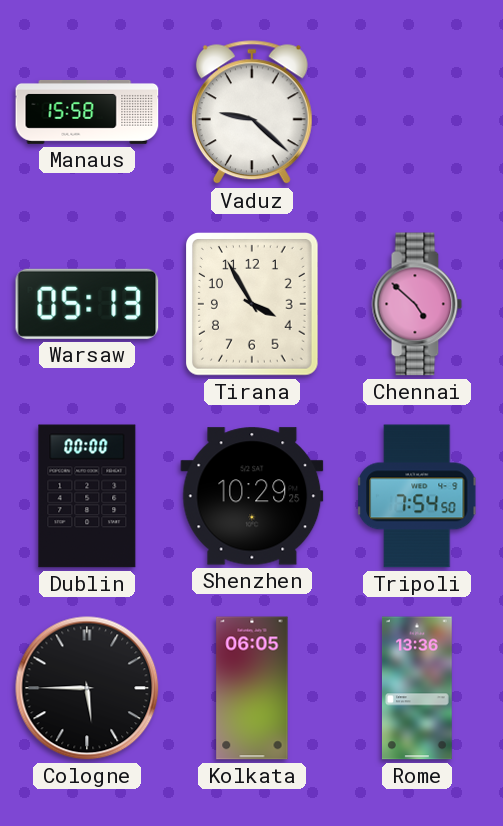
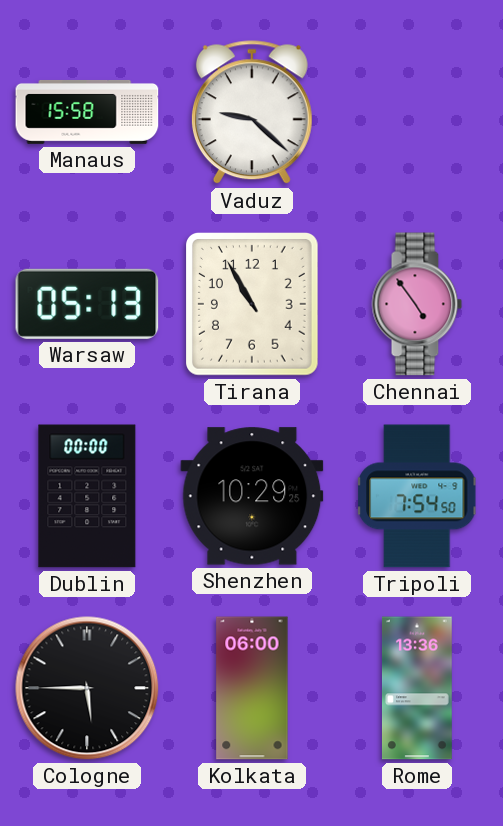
Tirana: 3:55 -> 10:55
Chennai: 4:52 -> 4:54
Kolkata: 06:05 -> 06:00
